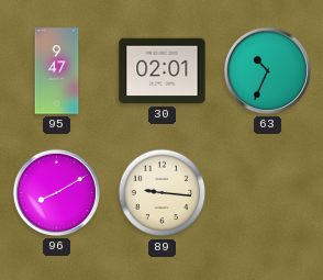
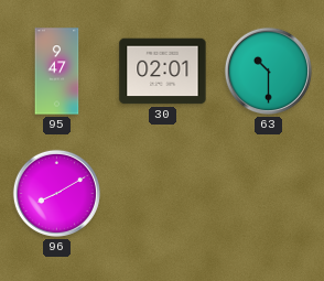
63: 10:34 -> 10:30
89: 9:16 -> none
